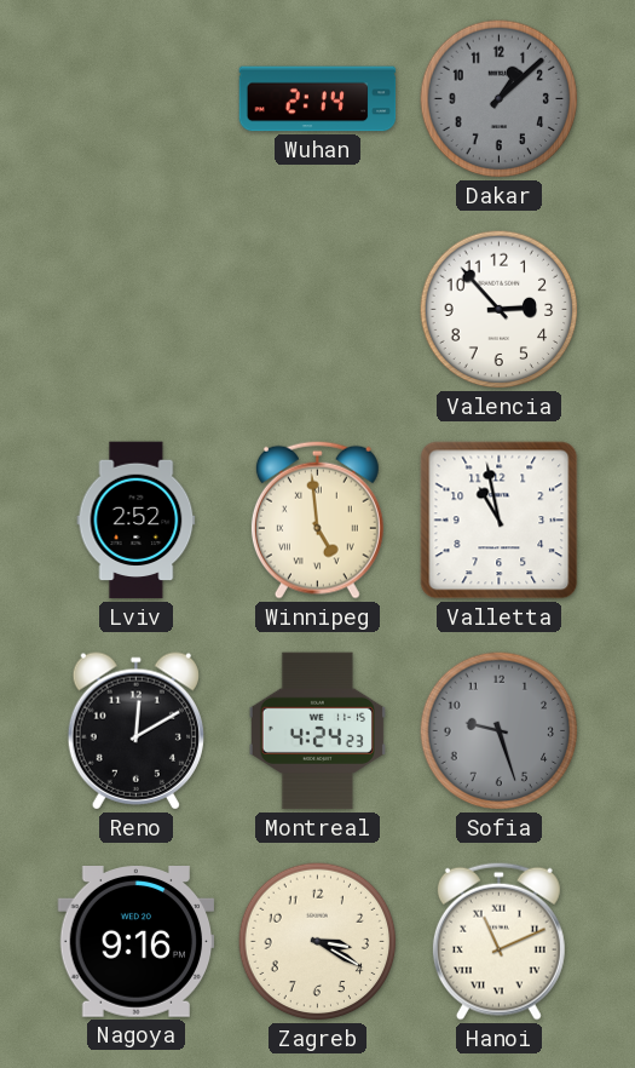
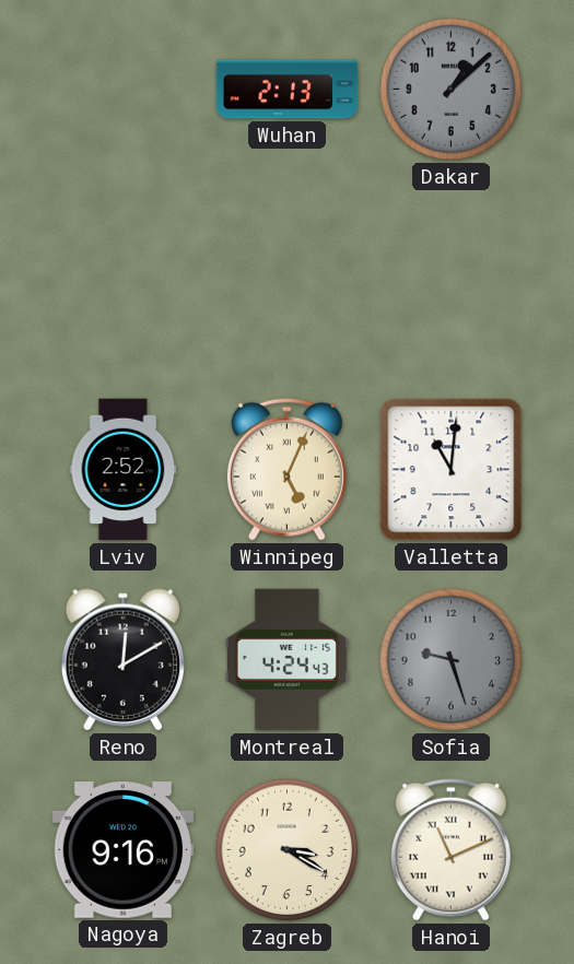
Wuhan: 2:14 -> 2:13
Valencia: 2:53 -> none
Winnipeg: 4:59 -> 5:04
Valletta: 10:58 -> 11:01
Montreal: 4:24:23 -> 4:24:43
